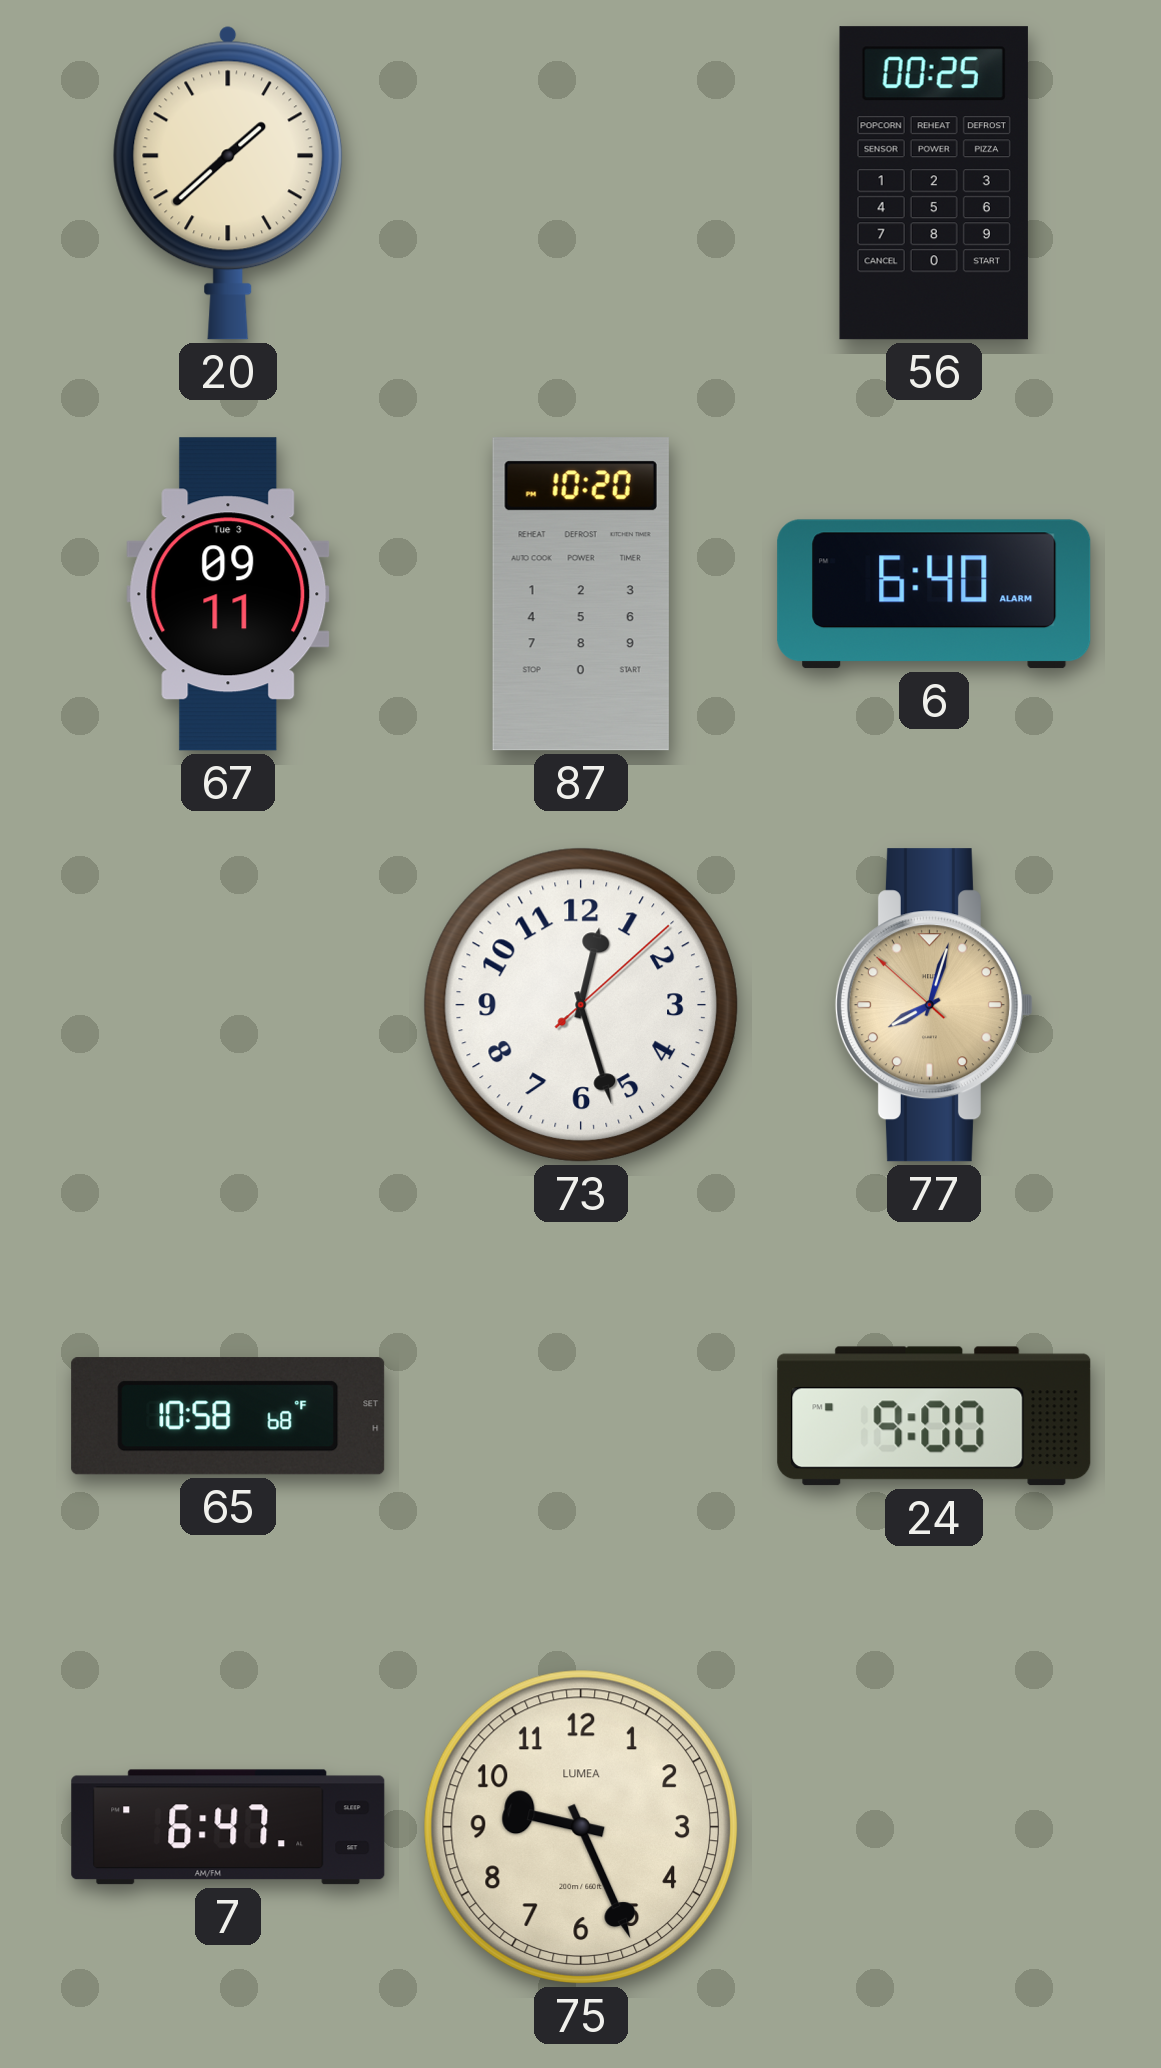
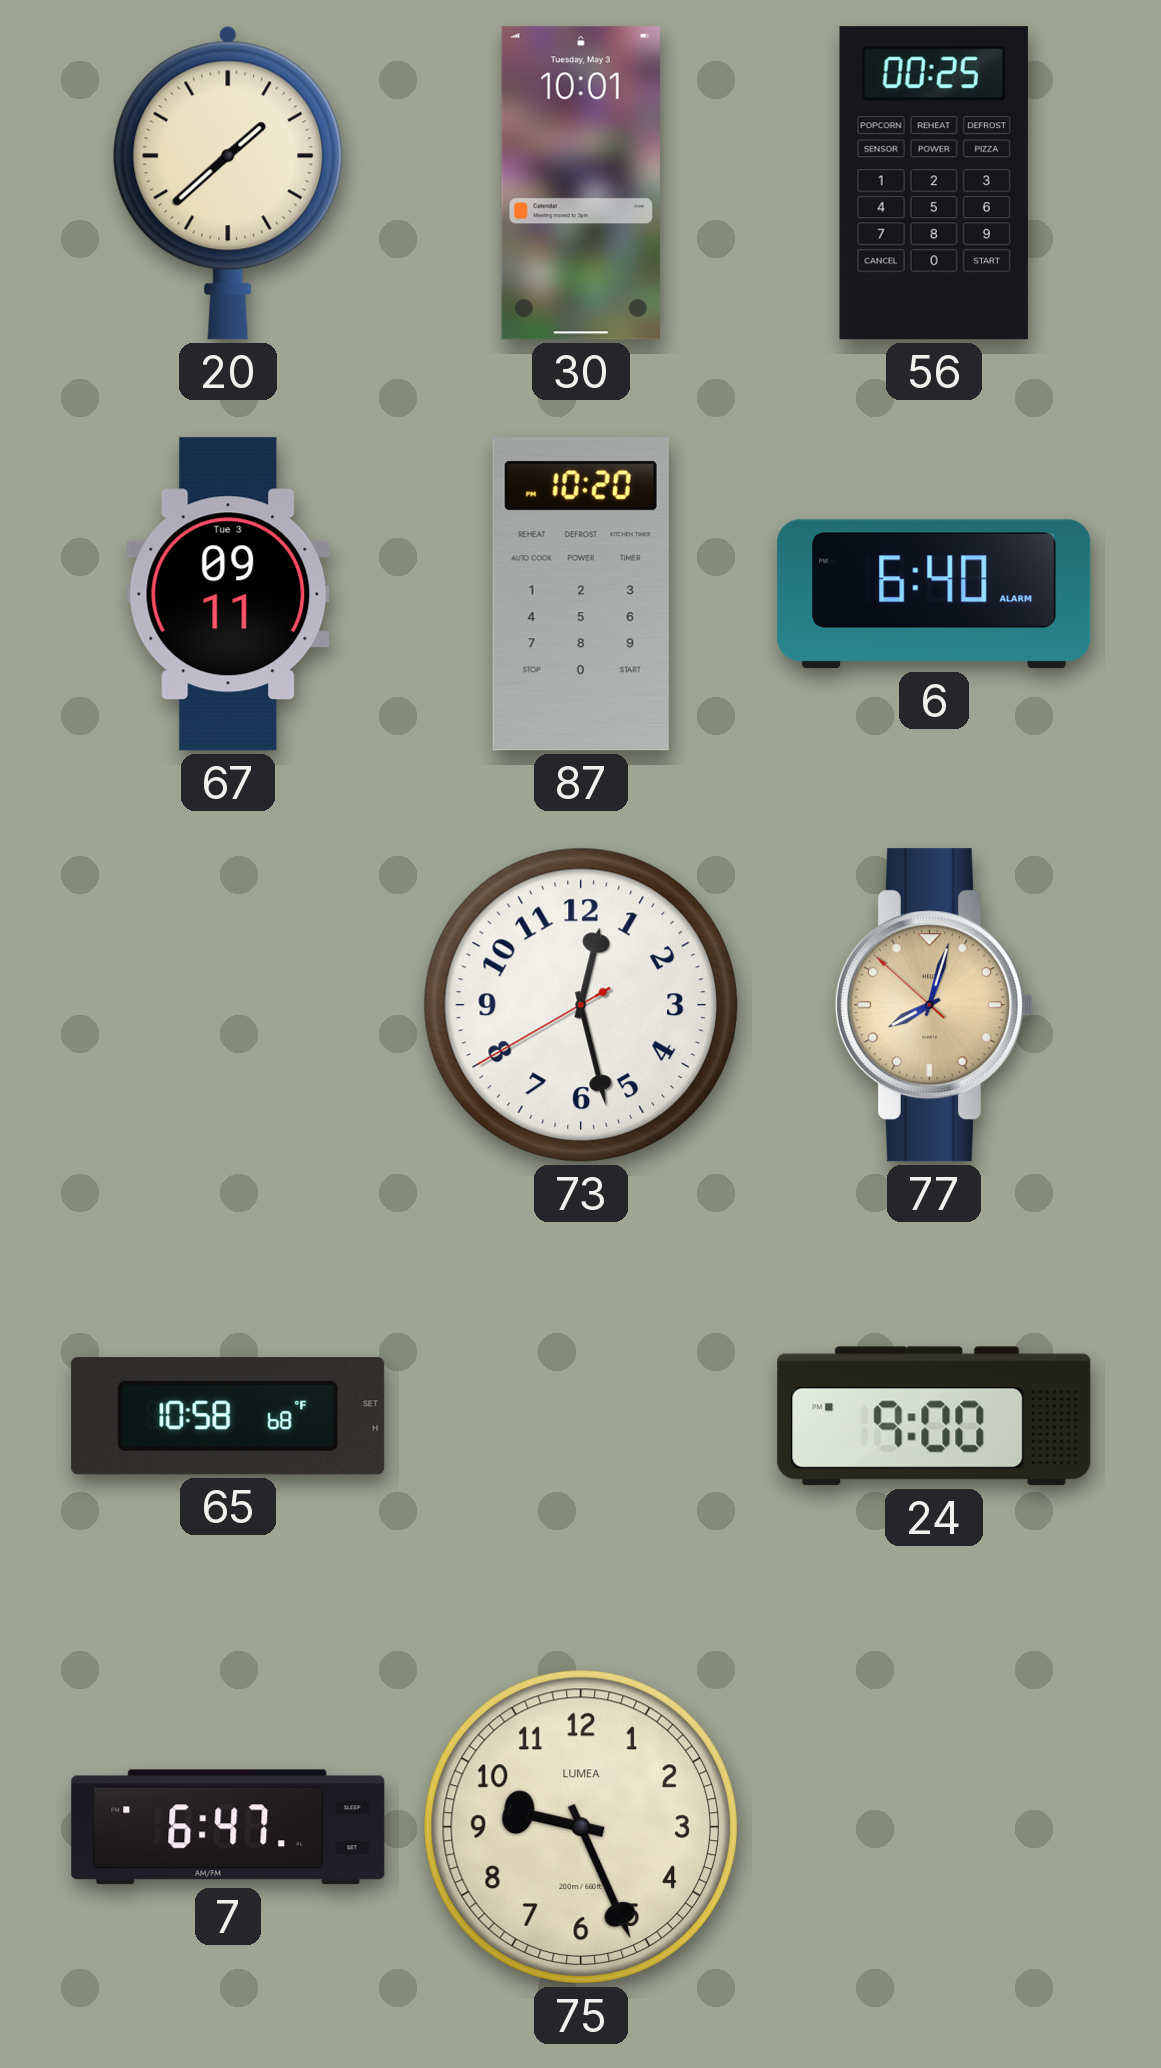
30: none -> 10:01
73: 12:27:08 -> 12:27:40
